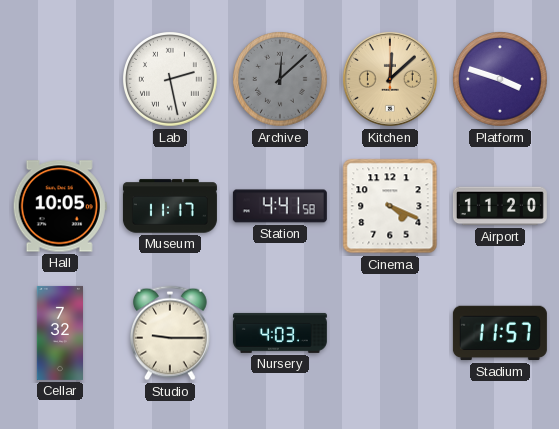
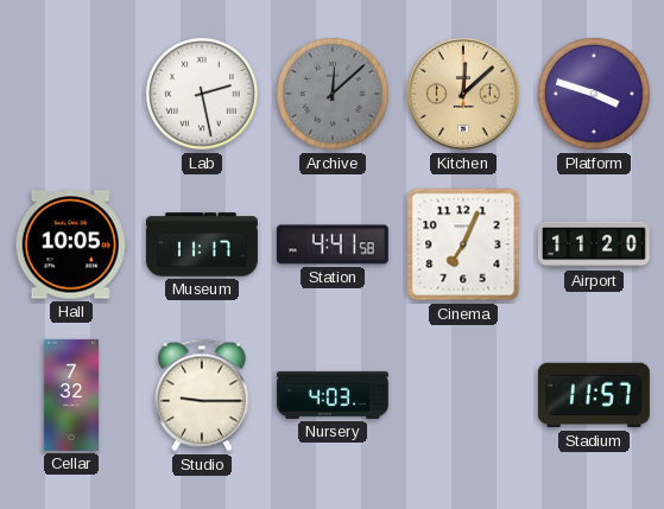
Cinema: 4:19 -> 7:04
